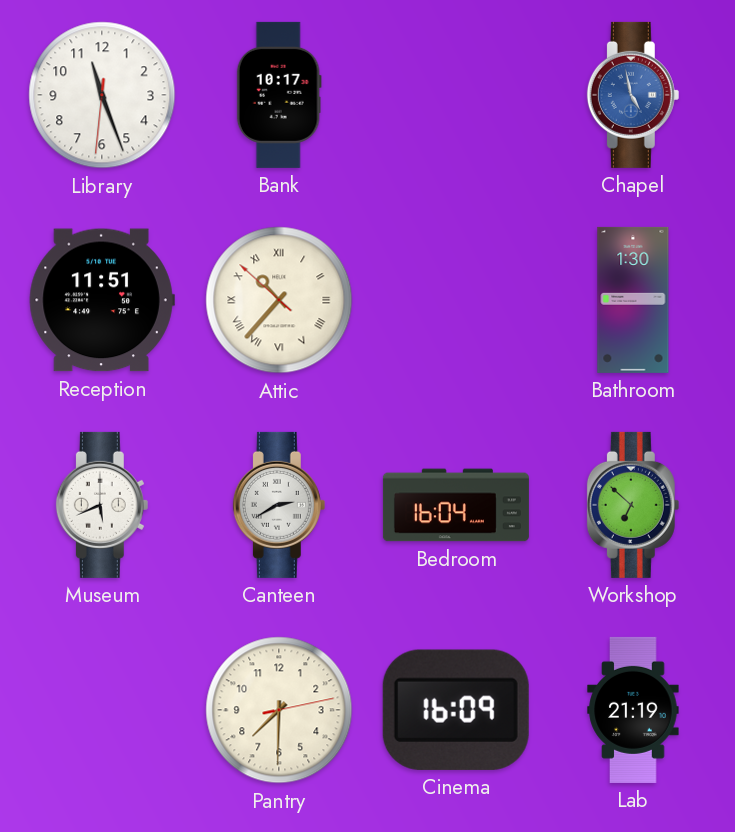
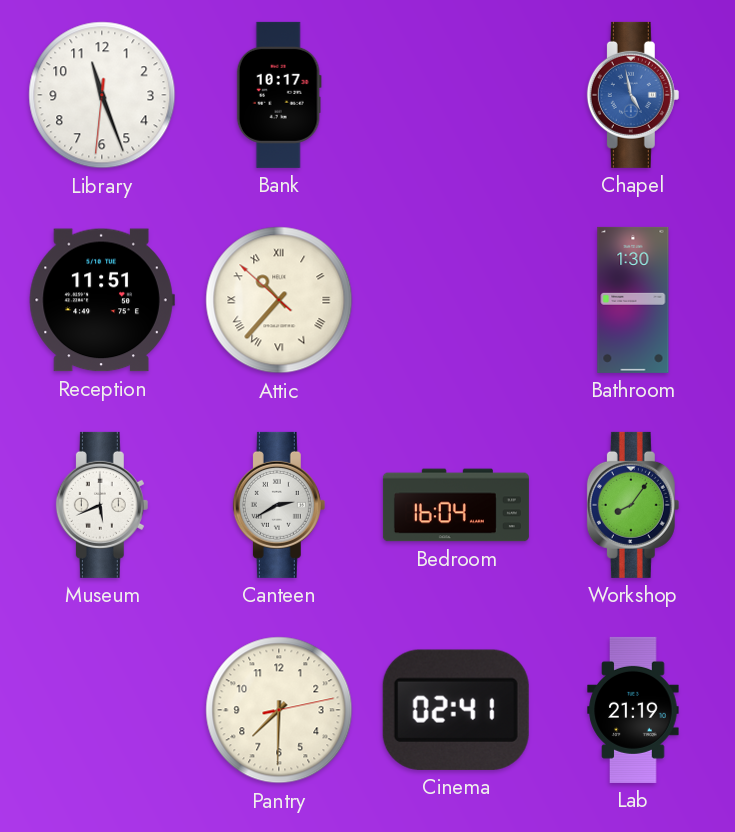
Workshop: 6:52 -> 8:06
Cinema: 16:09 -> 02:41
